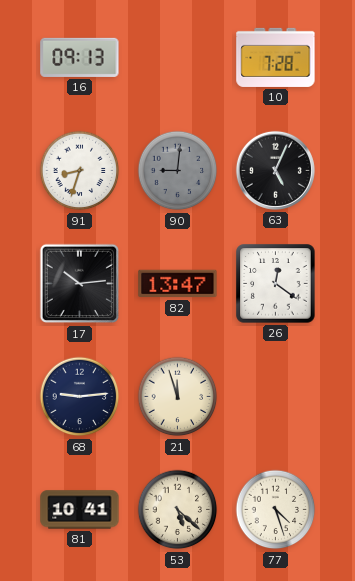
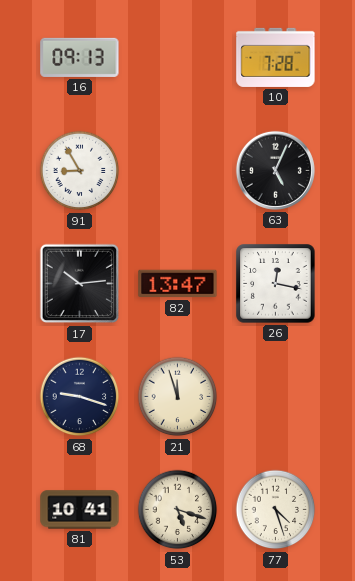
91: 8:33 -> 8:55
90: 9:01 -> none
26: 12:21 -> 12:17
68: 9:14 -> 9:18
53: 5:22 -> 5:18
